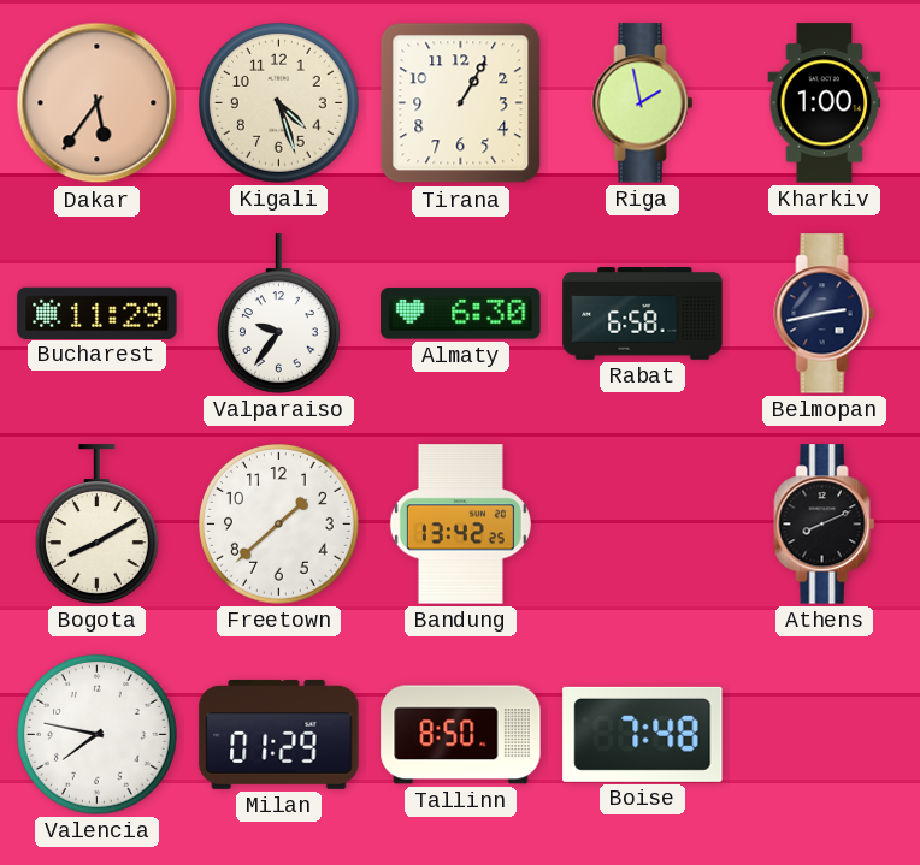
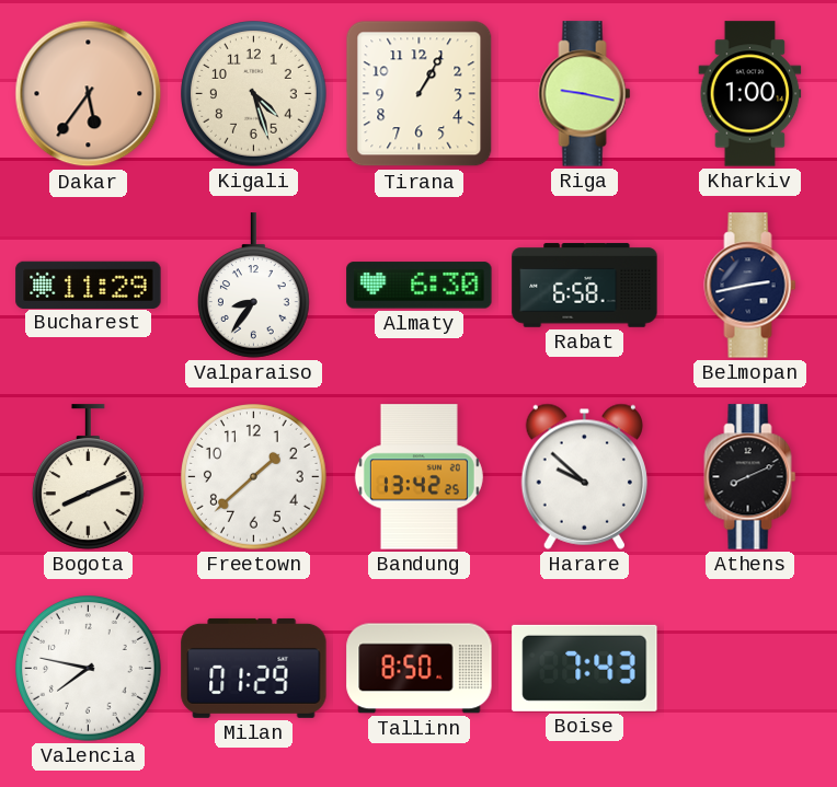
Riga: 1:58 -> 9:17
Valparaiso: 9:36 -> 8:36
Bogota: 8:10 -> 8:11
Harare: none -> 9:52
Boise: 7:48 -> 7:43
